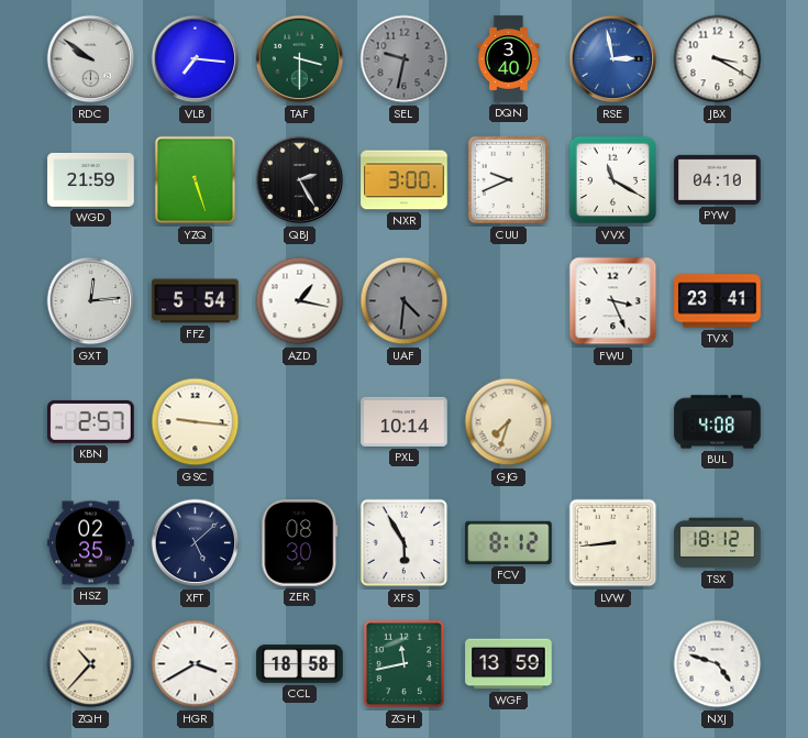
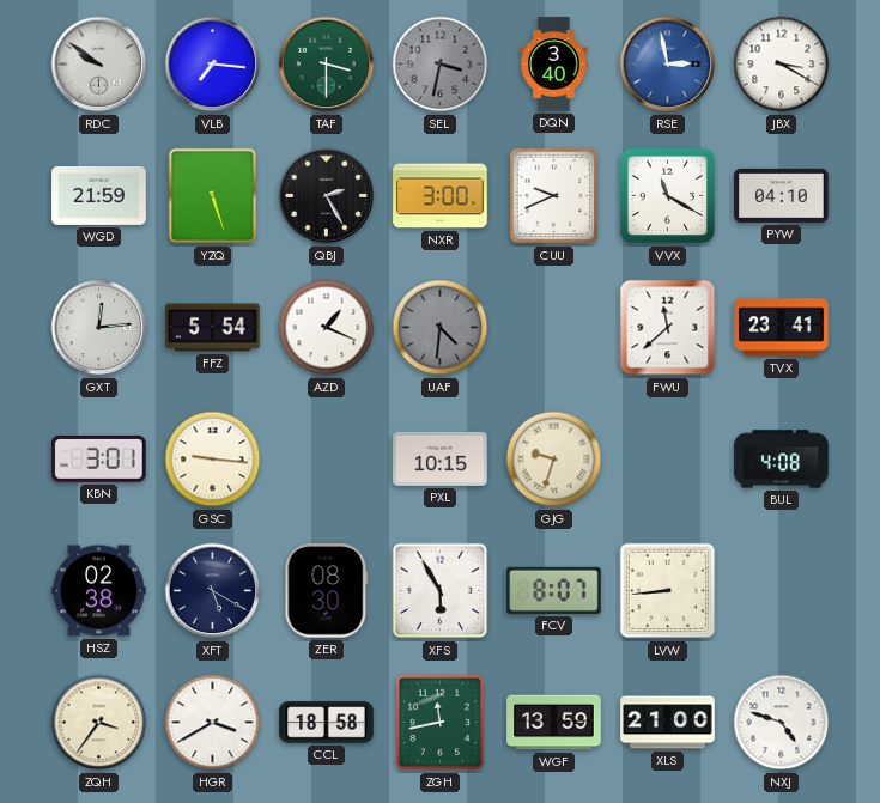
SEL: 9:32 -> 3:32
AZD: 1:17 -> 1:19
FWU: 3:26 -> 11:38
KBN: 2:57 -> 3:01
PXL: 10:14 -> 10:15
GJG: 7:33 -> 9:33
HSZ: 02:35 -> 02:38
XFT: 5:08 -> 5:20
FCV: 8:12 -> 8:07
TSX: 18:12 -> none
ZQH: 10:37 -> 3:36
XLS: none -> 21:00
